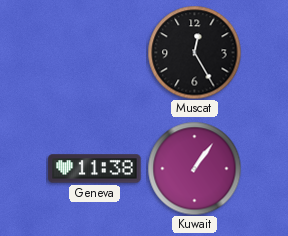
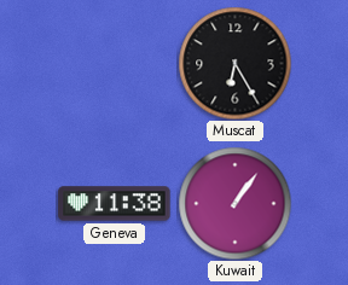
Muscat: 12:25 -> 6:25
